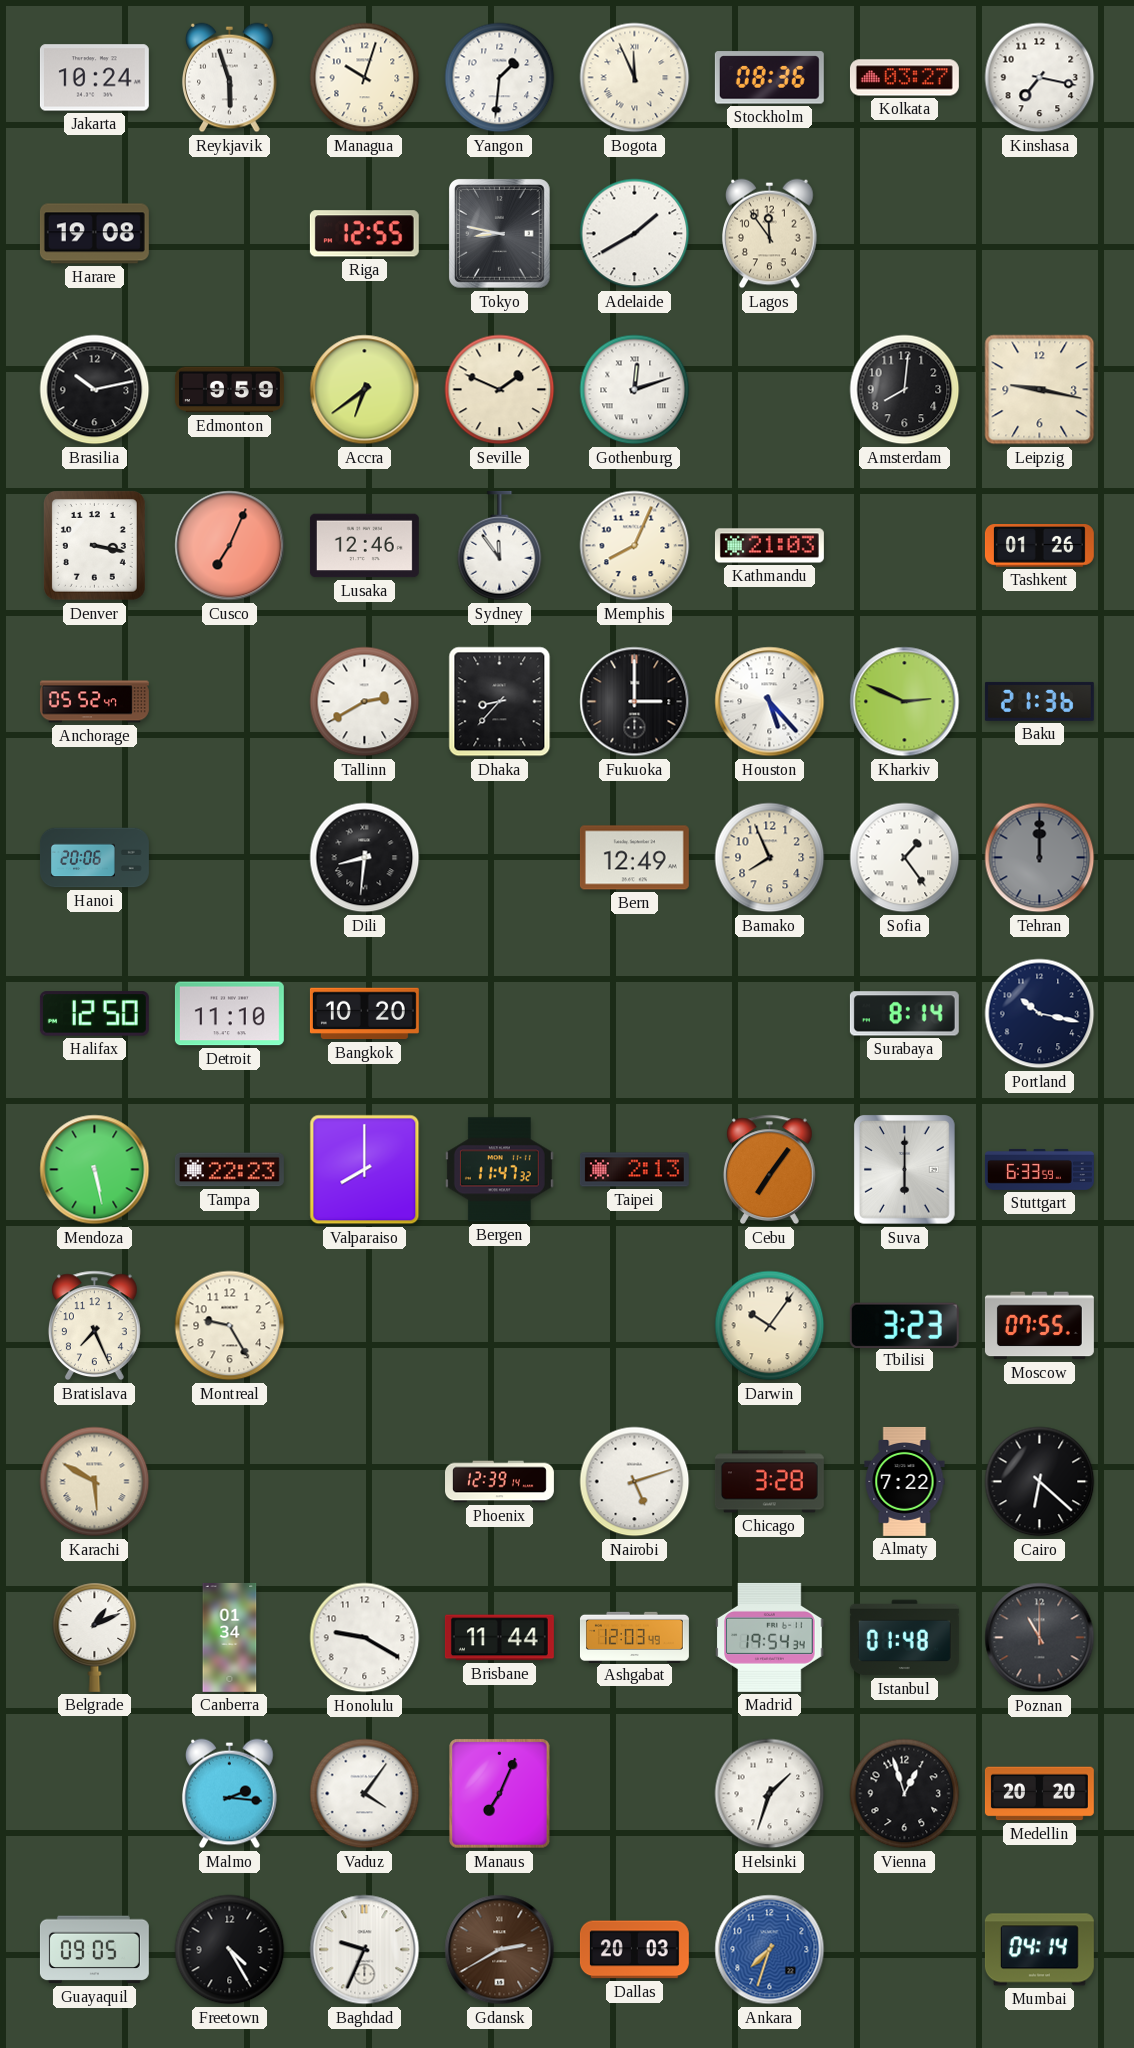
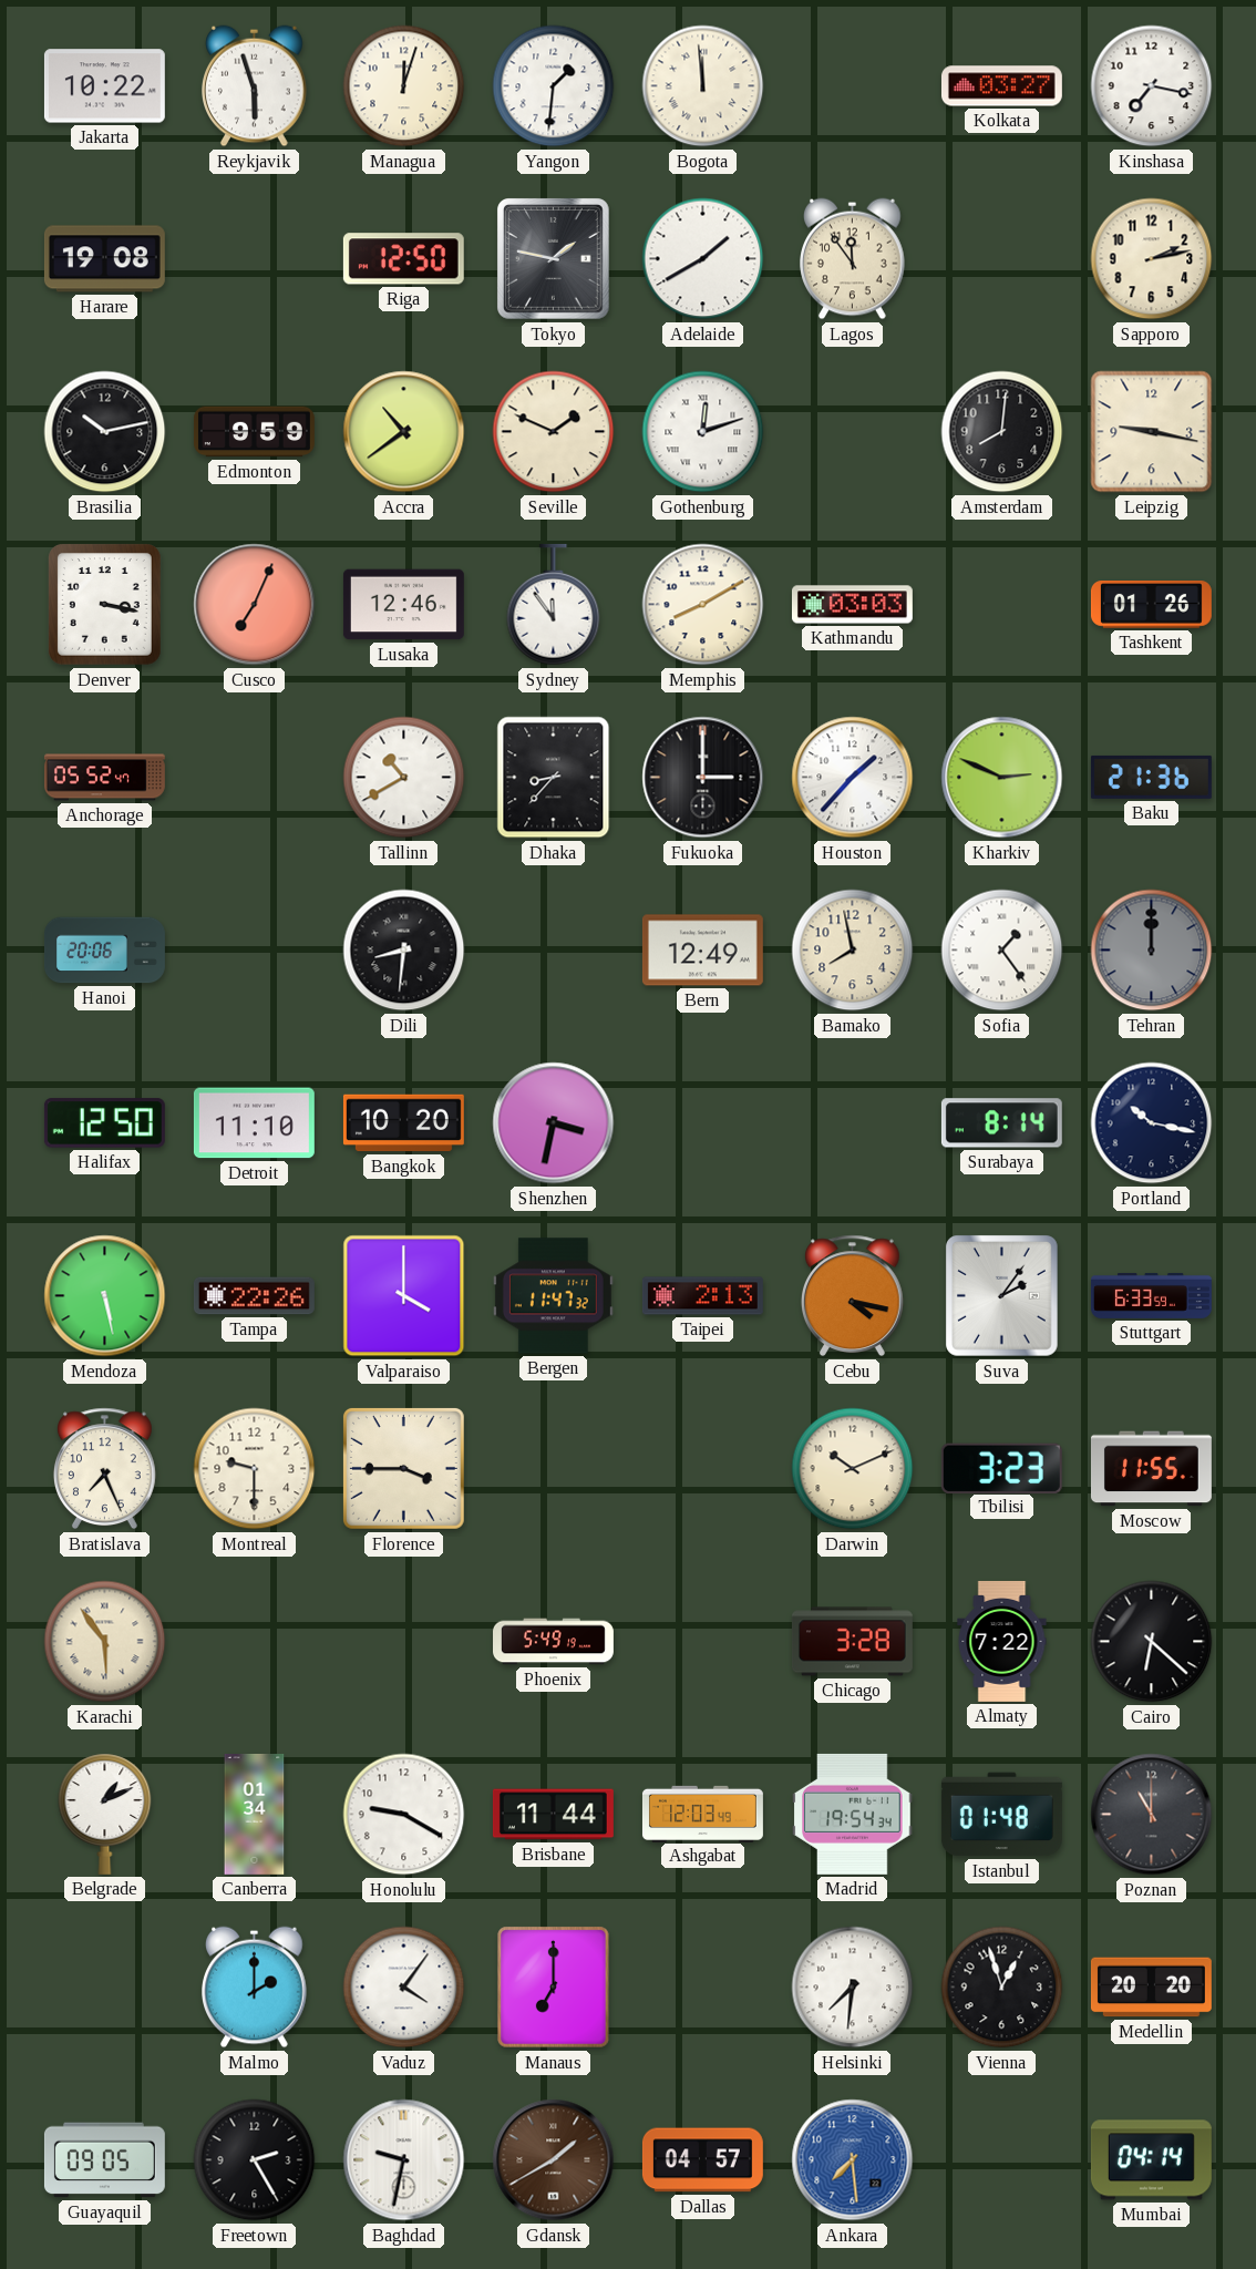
Jakarta: 10:24 -> 10:22
Managua: 10:03 -> 12:03
Bogota: 11:56 -> 11:59
Stockholm: 08:36 -> none
Riga: 12:55 -> 12:50
Tokyo: 8:47 -> 1:47
Sapporo: none -> 2:13
Accra: 6:39 -> 10:39
Memphis: 8:04 -> 8:10
Kathmandu: 21:03 -> 03:03
Tallinn: 2:40 -> 10:40
Houston: 5:23 -> 1:37
Bamako: 7:56 -> 7:58
Shenzhen: none -> 3:32
Tampa: 22:23 -> 22:26
Valparaiso: 8:00 -> 4:00
Cebu: 7:06 -> 4:17
Suva: 6:00 -> 2:06
Montreal: 9:25 -> 9:30
Florence: none -> 3:45
Darwin: 10:06 -> 10:11
Moscow: 07:55 -> 11:55
Karachi: 5:50 -> 5:54
Phoenix: 12:39 -> 5:49
Nairobi: 5:12 -> none
Malmo: 2:16 -> 2:00
Manaus: 7:04 -> 7:00
Helsinki: 1:33 -> 7:31
Freetown: 4:25 -> 2:25
Baghdad: 9:34 -> 9:32
Gdansk: 2:40 -> 1:40
Dallas: 20:03 -> 04:57
Ankara: 7:33 -> 7:29
